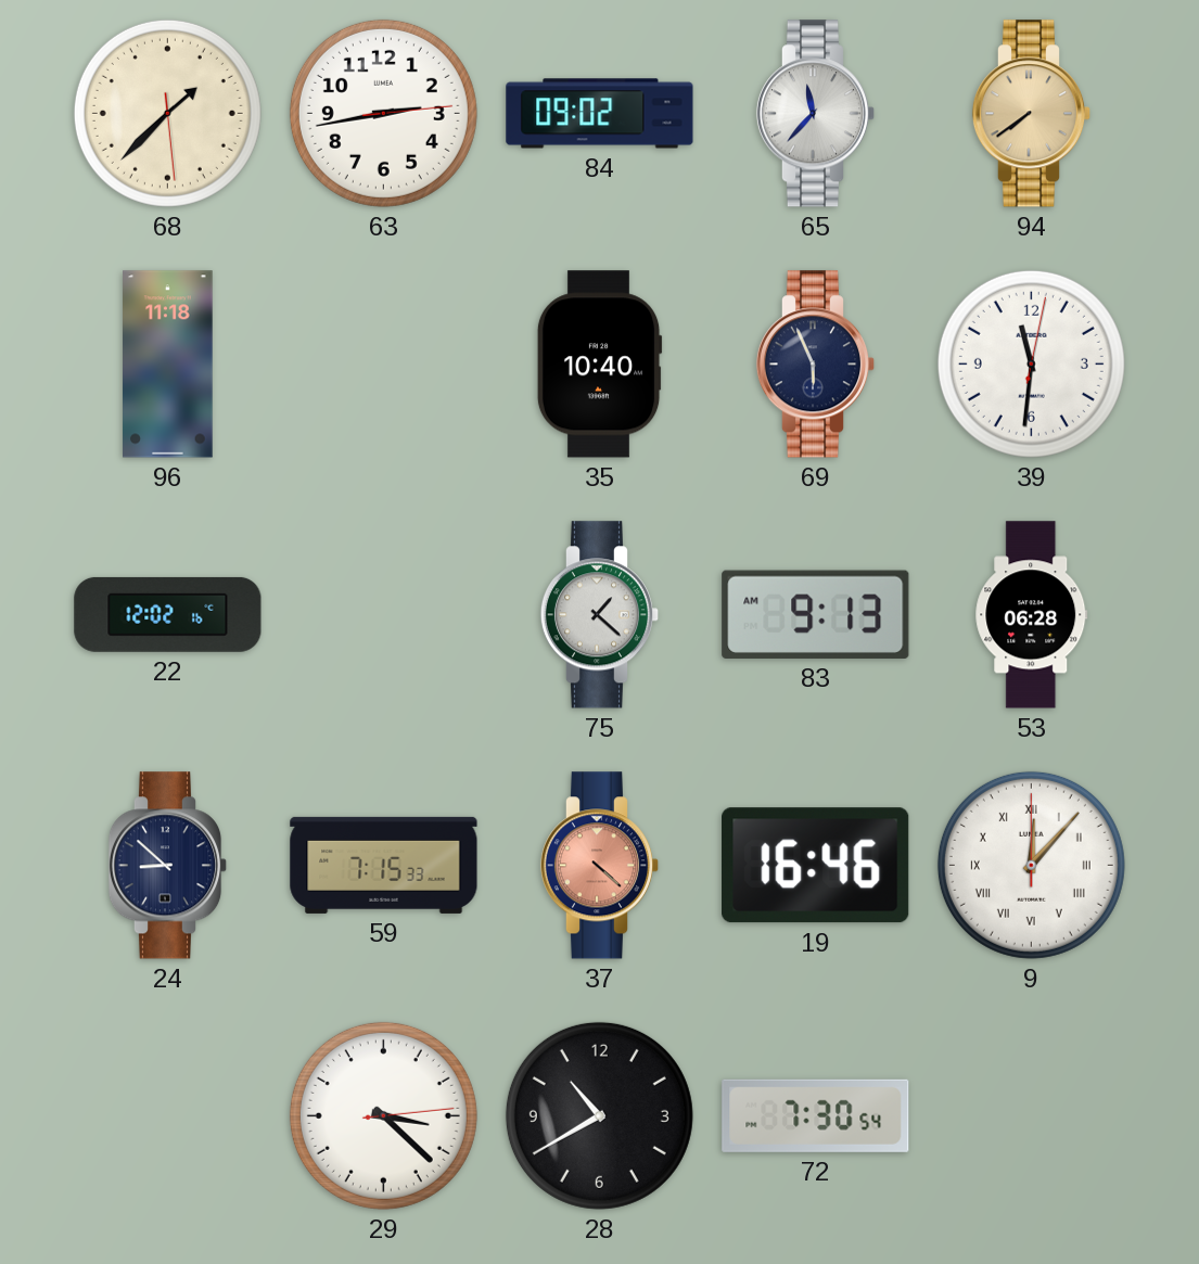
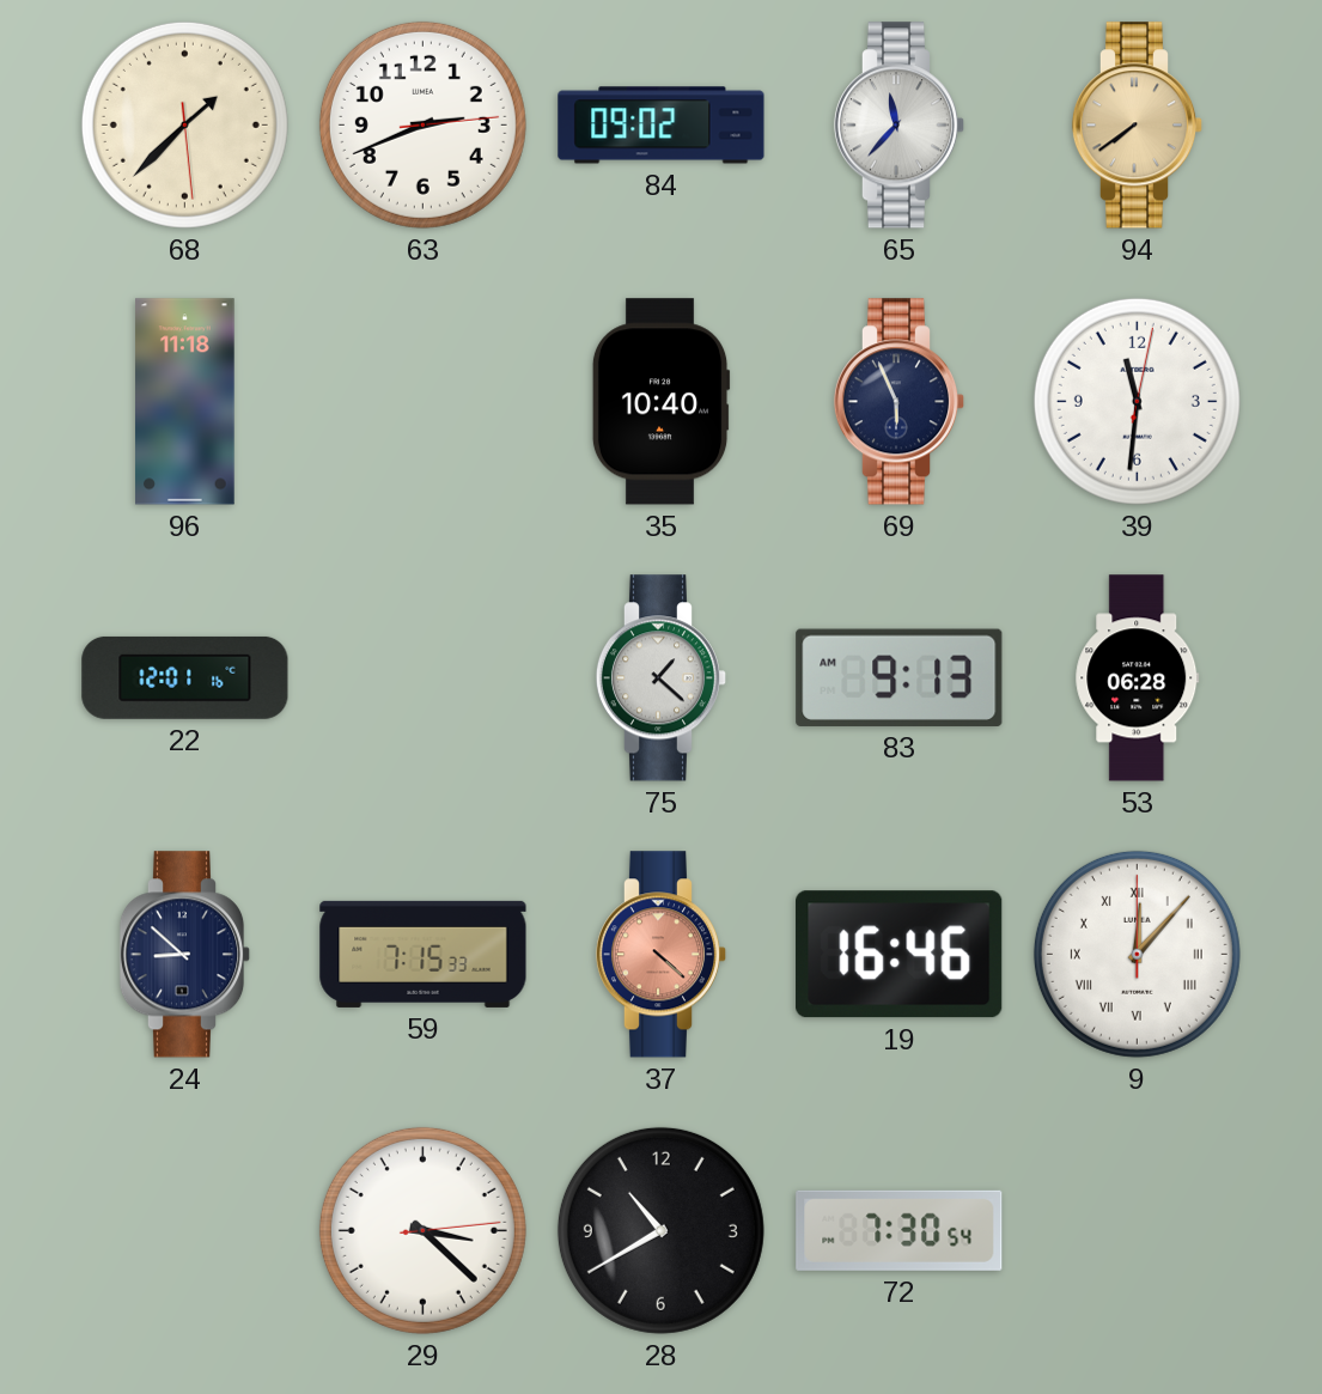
63: 2:43 -> 2:41
22: 12:02 -> 12:01
